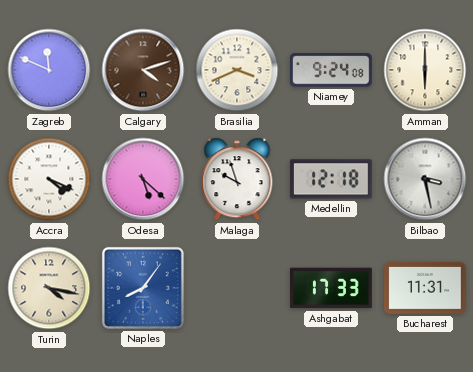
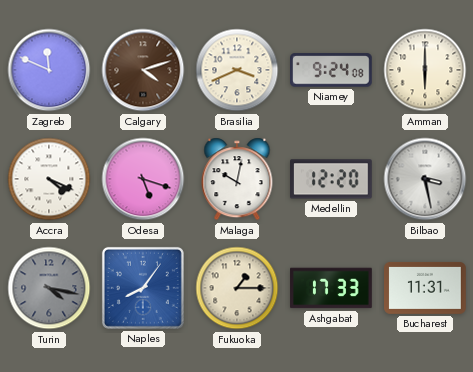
Odesa: 5:22 -> 5:18
Malaga: 9:57 -> 10:02
Medellin: 12:18 -> 12:20
Turin dial: cream -> grey
Fukuoka: none -> 1:15
